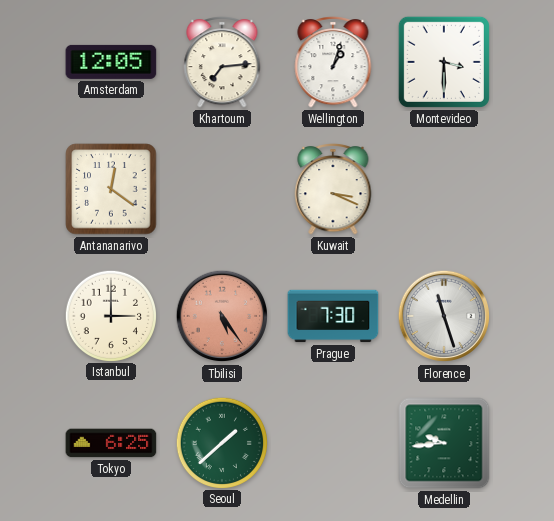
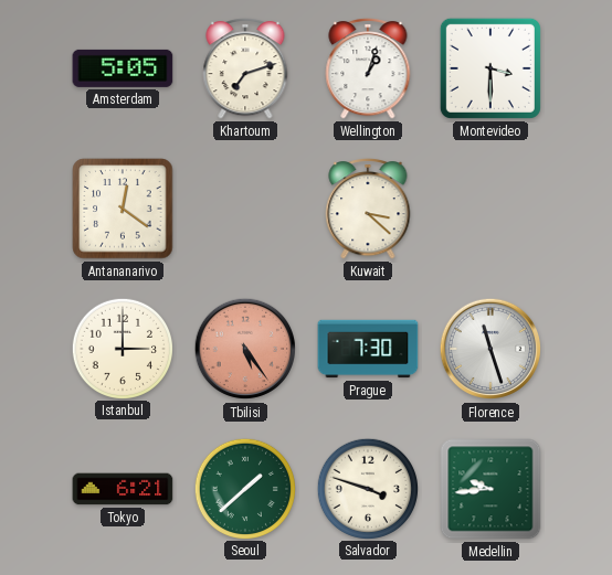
Amsterdam: 12:05 -> 5:05
Khartoum: 7:14 -> 7:12
Kuwait: 3:19 -> 3:22
Tokyo: 6:25 -> 6:21
Salvador: none -> 3:48
